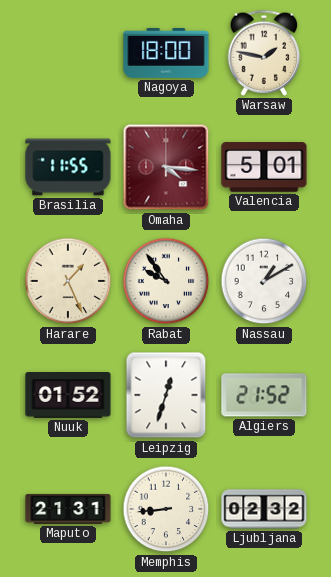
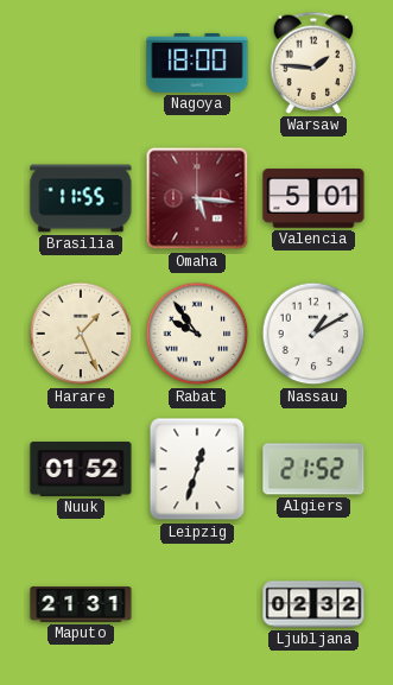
Warsaw: 1:47 -> 1:46
Omaha: 4:16 -> 5:16
Memphis: 8:44 -> none
